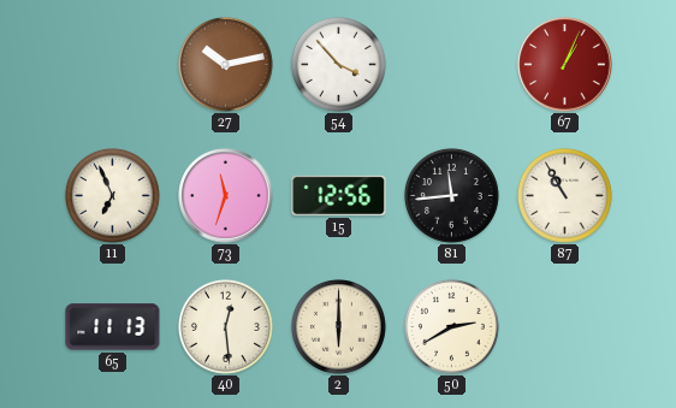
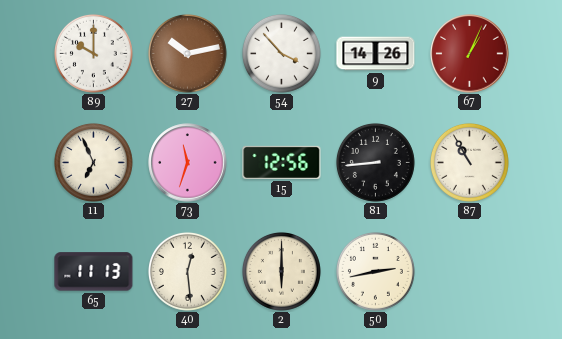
89: none -> 10:00
9: none -> 14:26
81: 11:44 -> 8:44
50: 2:40 -> 2:43
